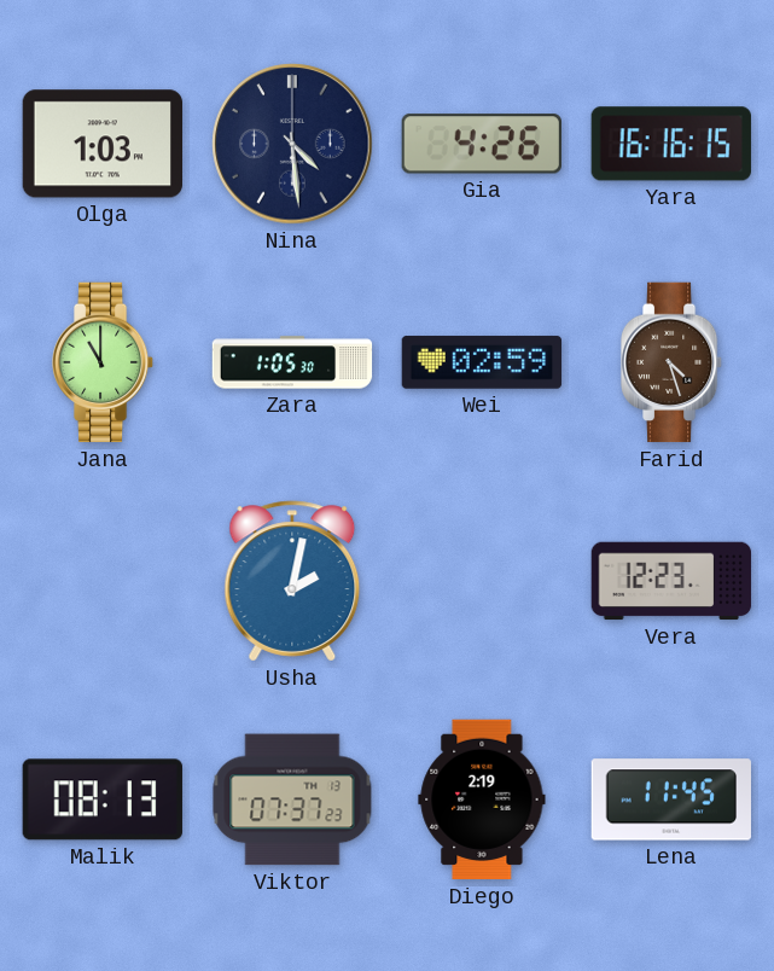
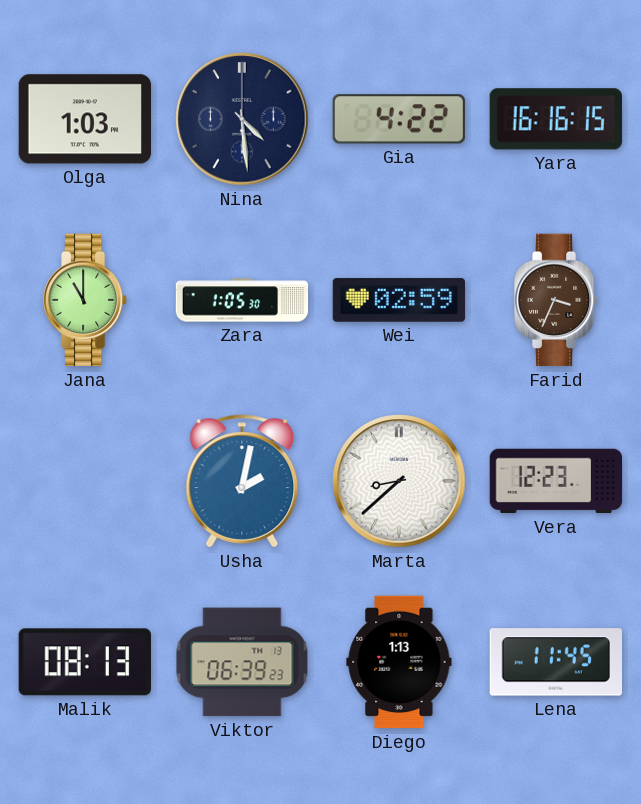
Gia: 4:26 -> 4:22
Farid: 4:27 -> 3:34
Marta: none -> 8:38
Viktor: 07:37 -> 06:39
Diego: 2:19 -> 1:13
